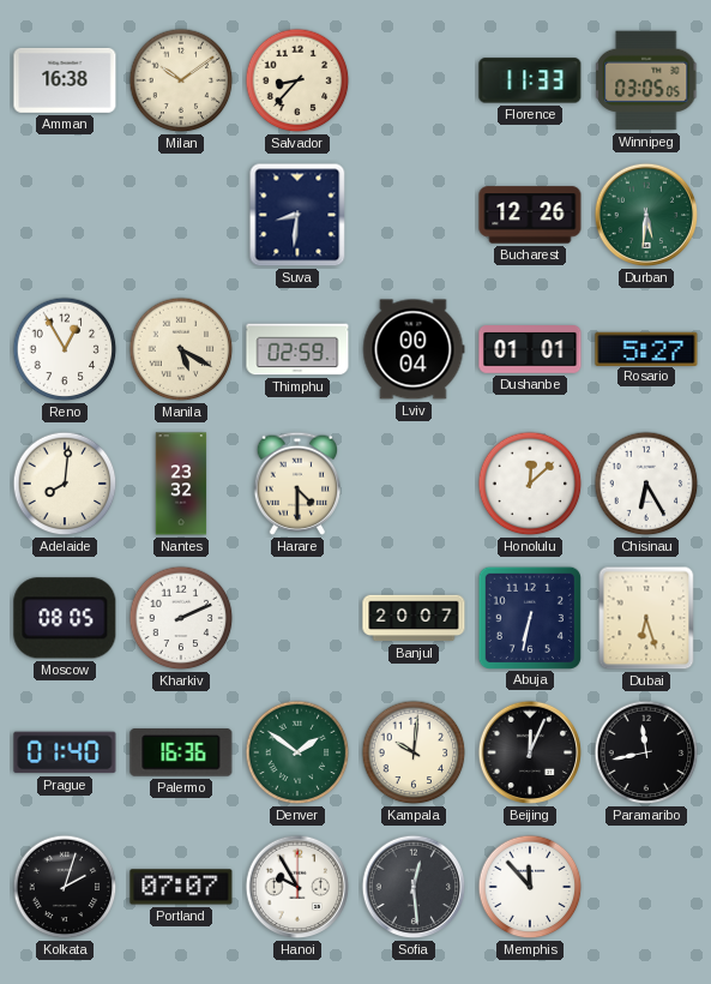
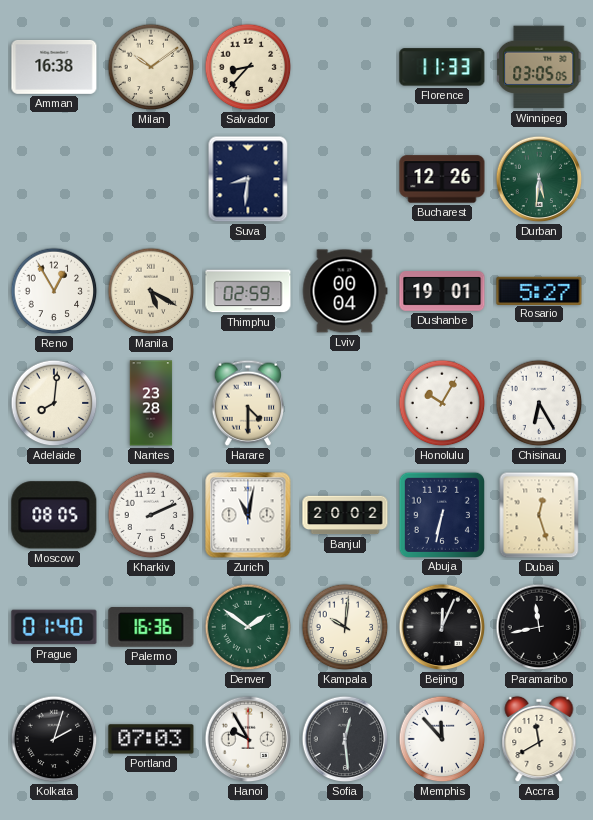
Dushanbe: 01:01 -> 19:01
Nantes: 23:32 -> 23:28
Honolulu: 12:08 -> 10:05
Zurich: none -> 11:02
Banjul: 20:07 -> 20:02
Dubai: 6:27 -> 12:27
Portland: 07:07 -> 07:03
Accra: none -> 11:40
